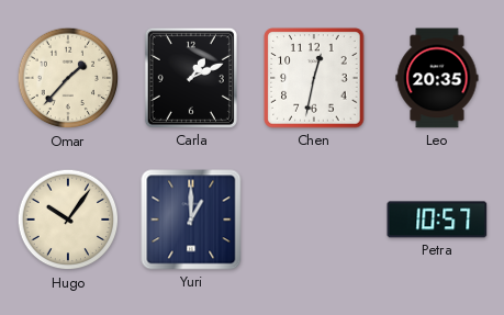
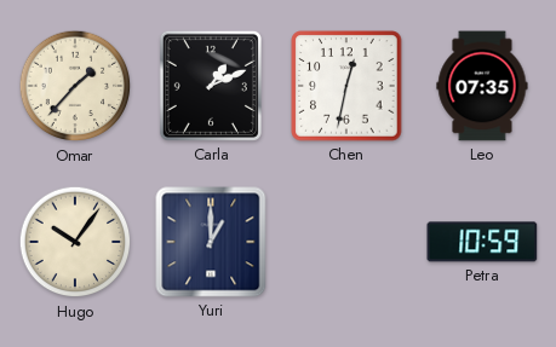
Leo: 20:35 -> 07:35
Petra: 10:57 -> 10:59
